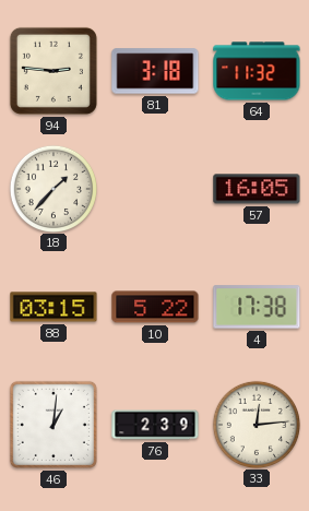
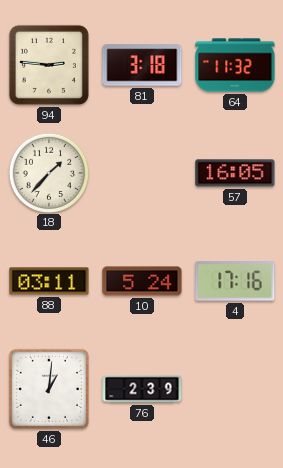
88: 03:15 -> 03:11
10: 5:22 -> 5:24
4: 17:38 -> 17:16
33: 12:14 -> none
